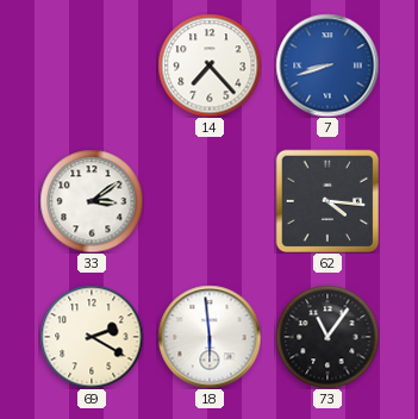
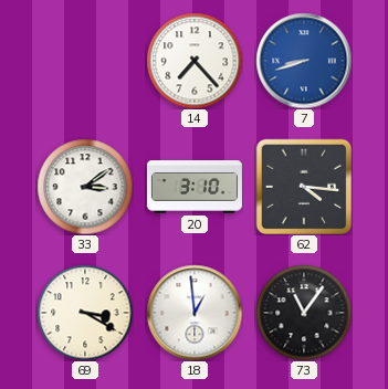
20: none -> 3:10
69: 2:20 -> 3:20
18: 5:59 -> 12:59
